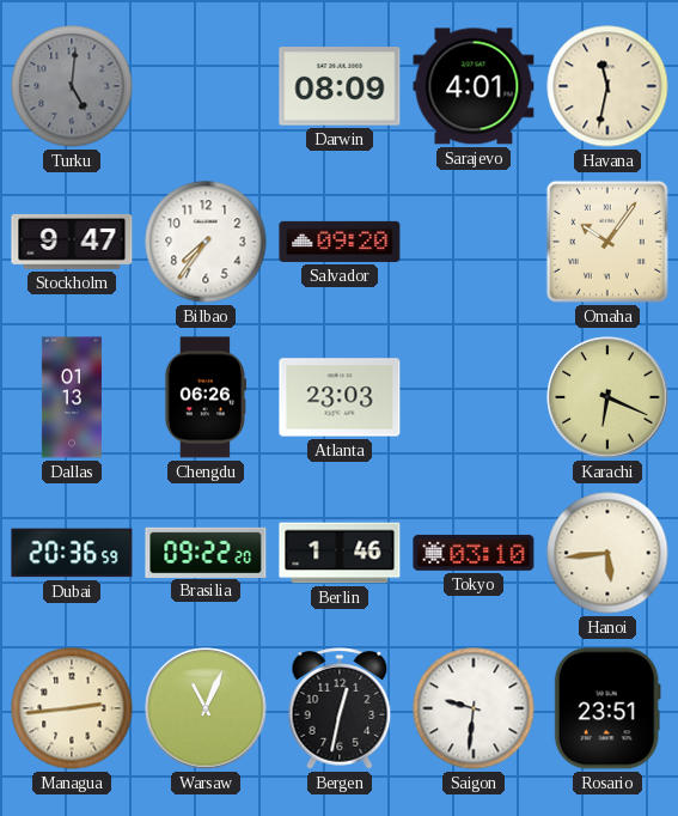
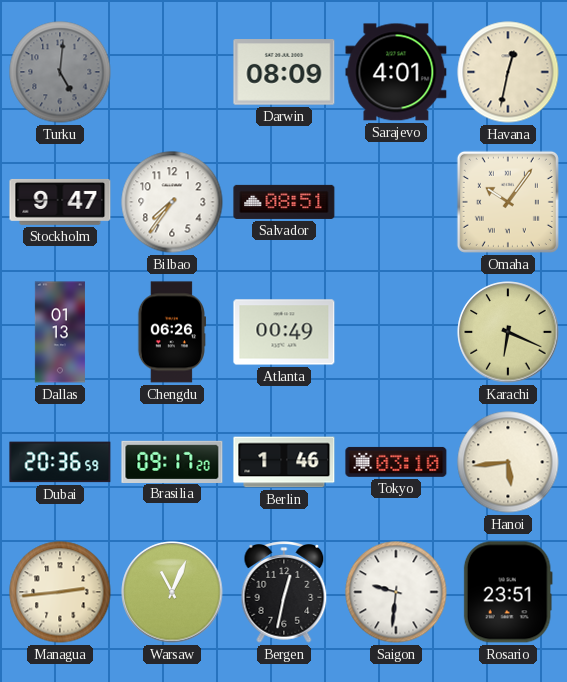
Havana: 11:32 -> 12:32
Salvador: 09:20 -> 08:51
Atlanta: 23:03 -> 00:49
Brasilia: 09:22 -> 09:17
